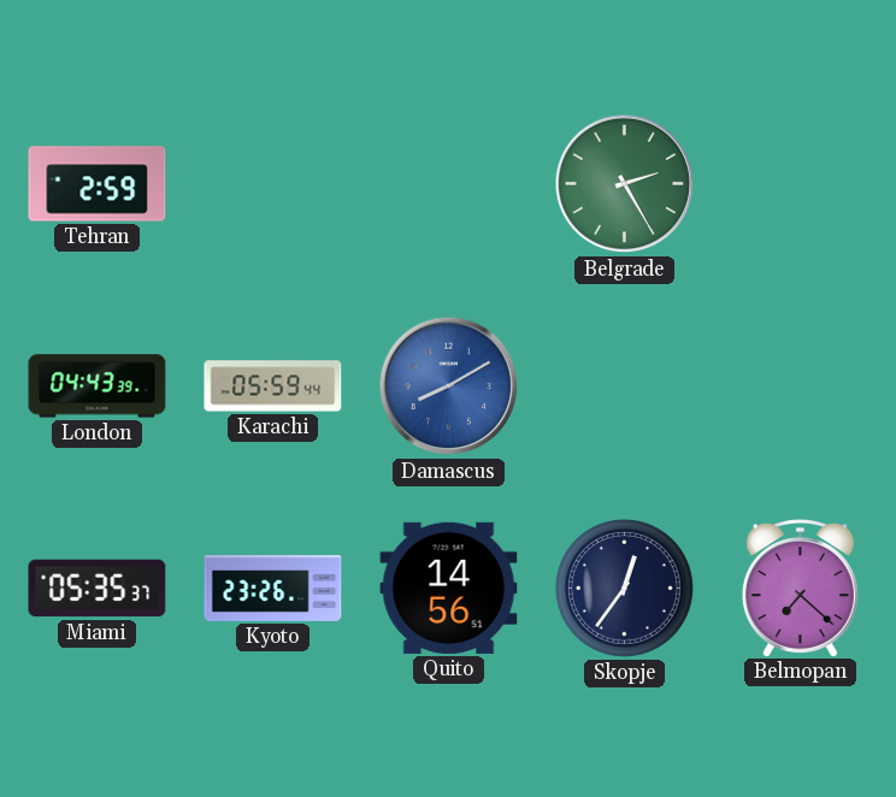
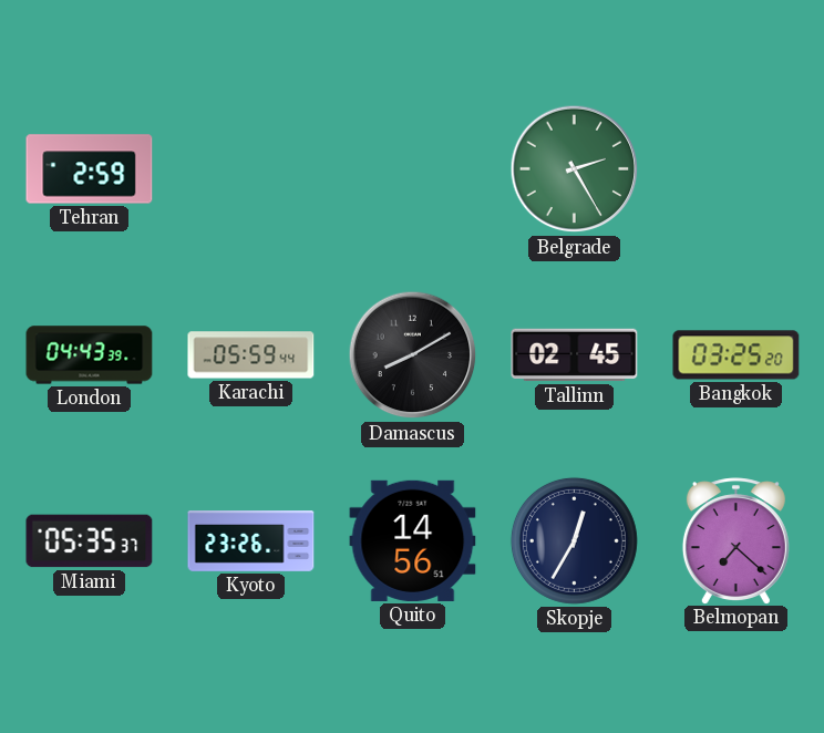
Damascus dial: blue -> black
Tallinn: none -> 02:45
Bangkok: none -> 03:25
Skopje: 12:36 -> 12:35
